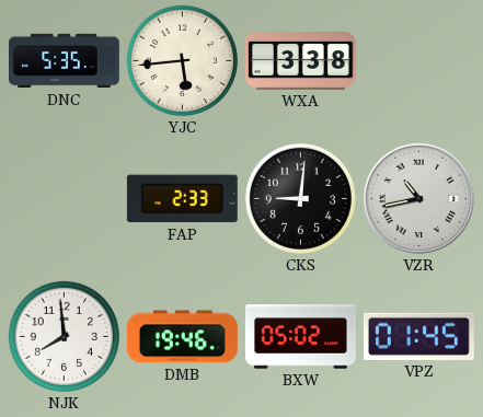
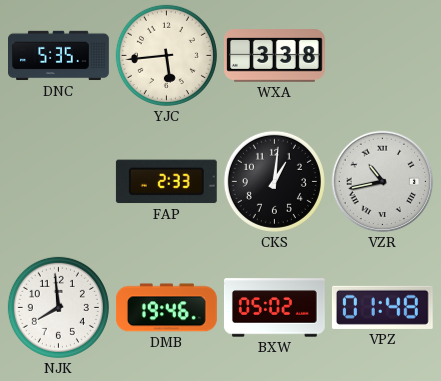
CKS: 9:01 -> 1:01
VPZ: 01:45 -> 01:48
